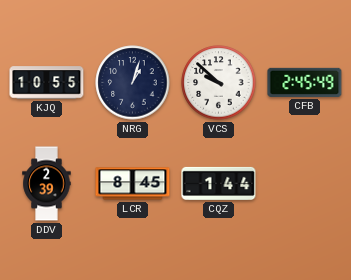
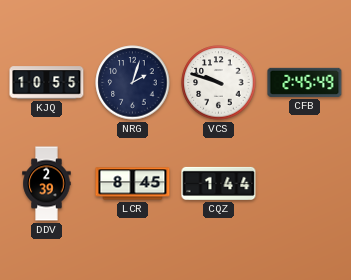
NRG: 1:03 -> 2:03
VCS: 9:52 -> 9:48
